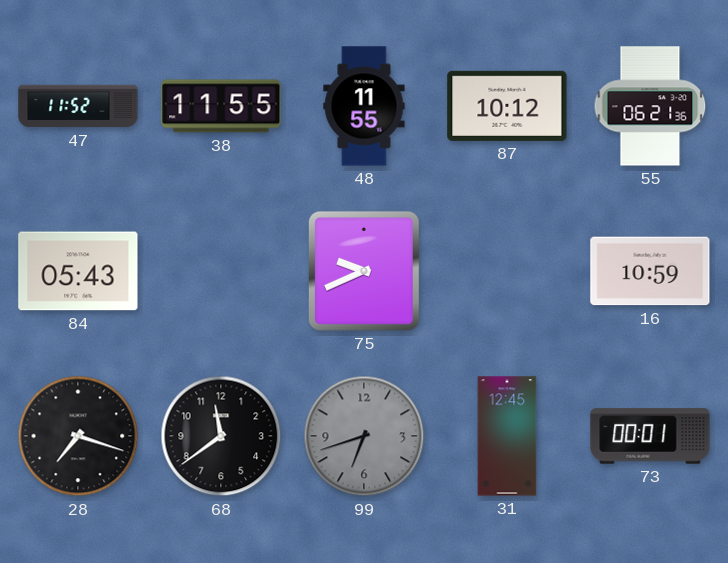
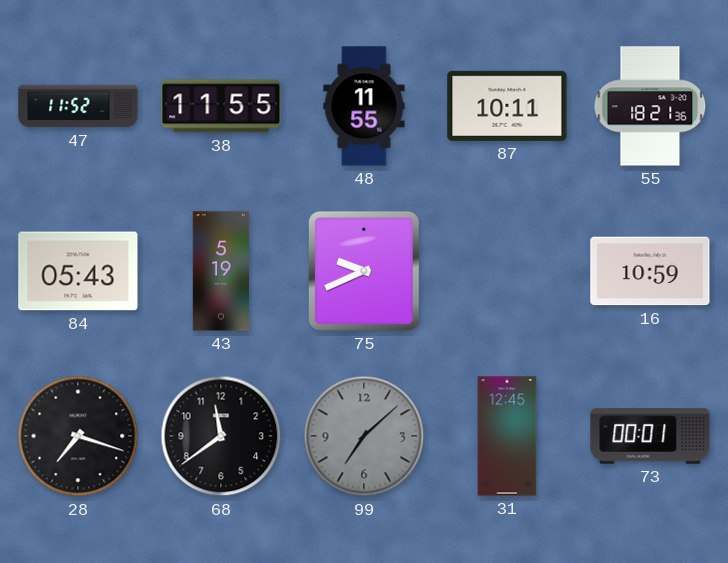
87: 10:12 -> 10:11
55: 06:21 -> 18:21
43: none -> 5:19
99: 6:42 -> 7:08
